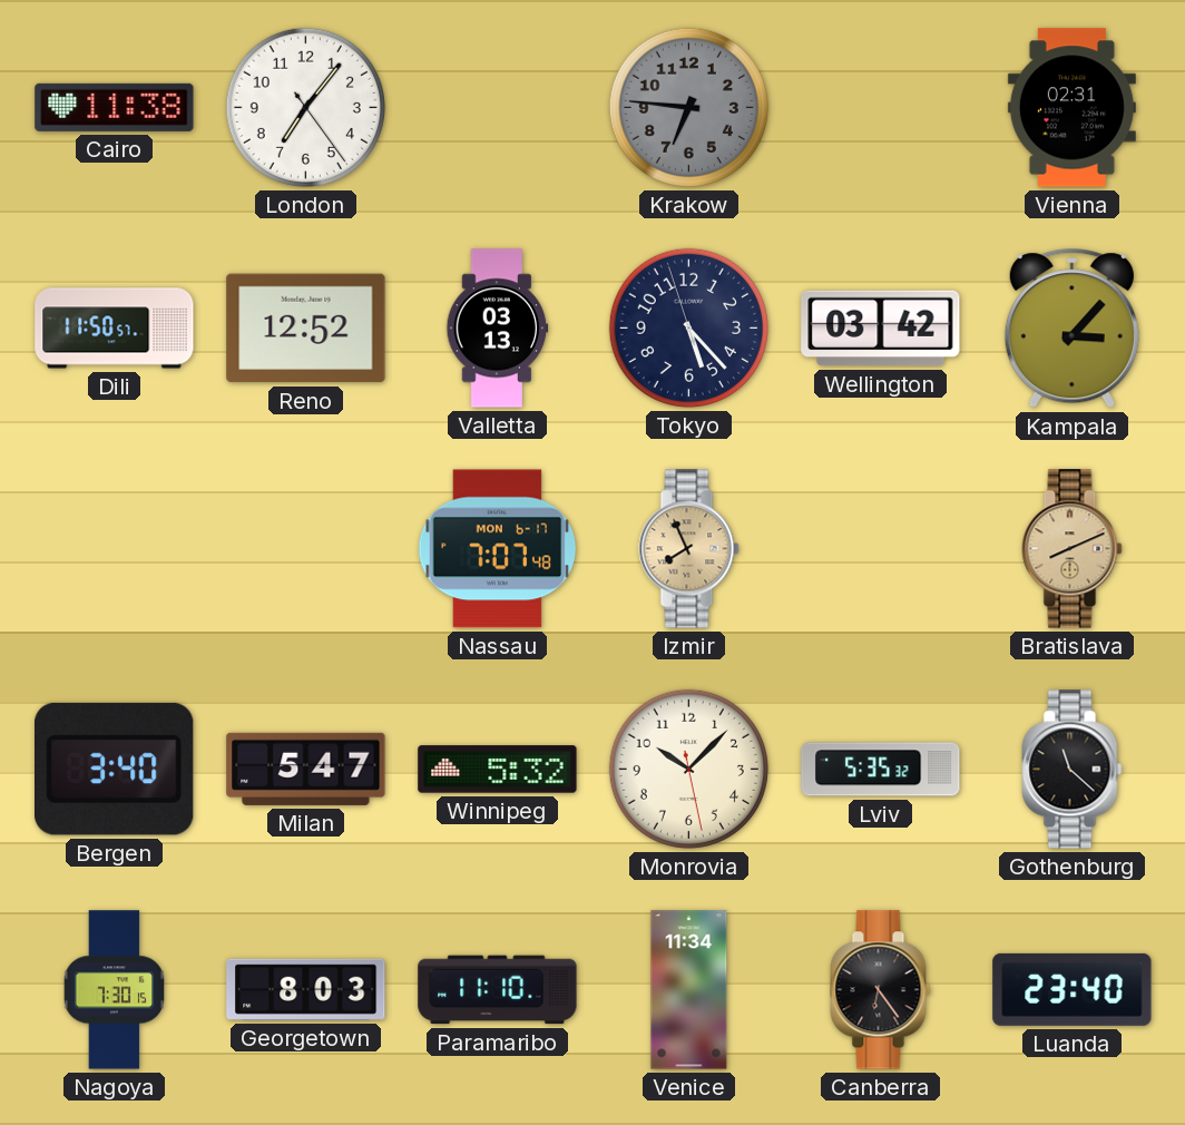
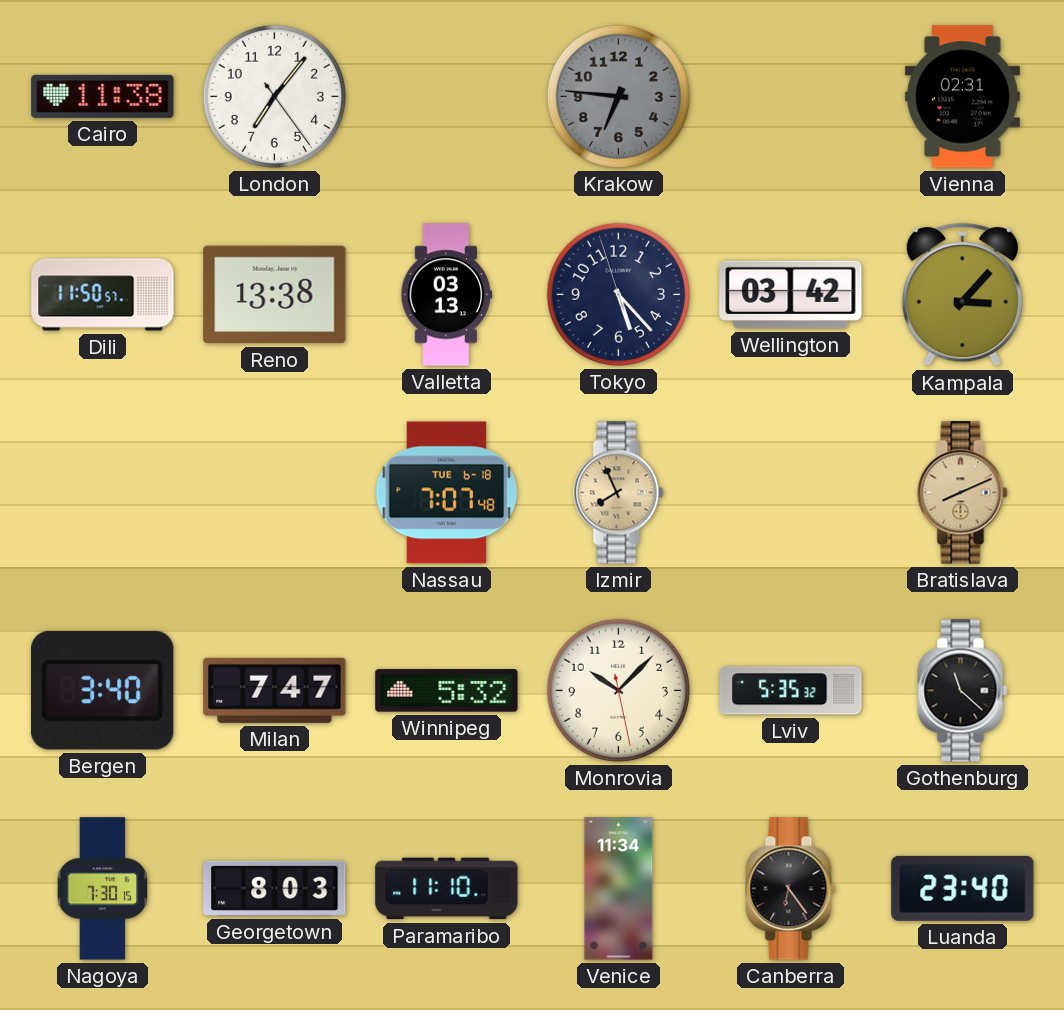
Reno: 12:52 -> 13:38
Nassau date: MON 6-17 -> TUE 6-18
Milan: 5:47 -> 7:47
